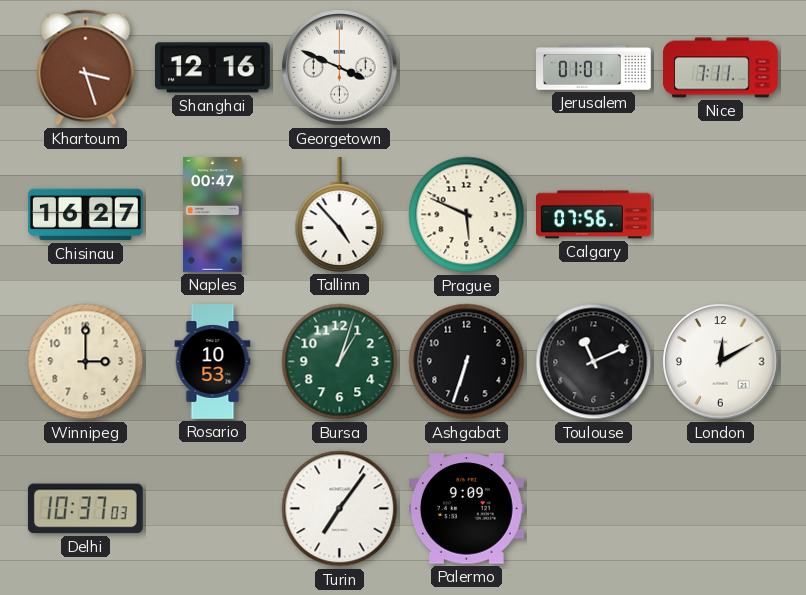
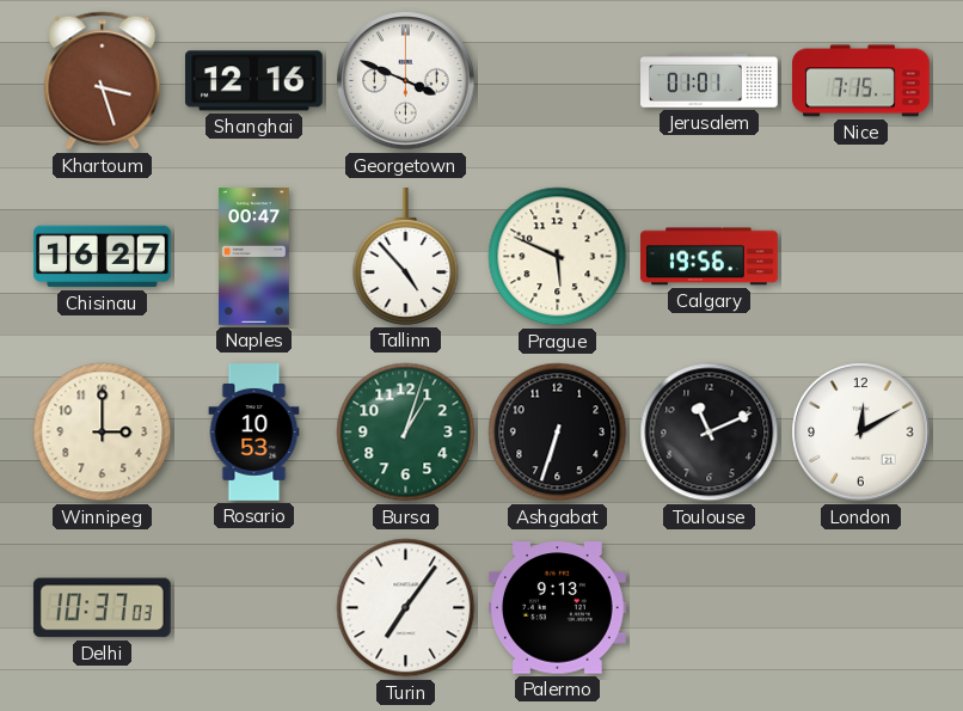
Nice: 7:11 -> 7:15
Calgary: 07:56 -> 19:56
Palermo: 9:09 -> 9:13
